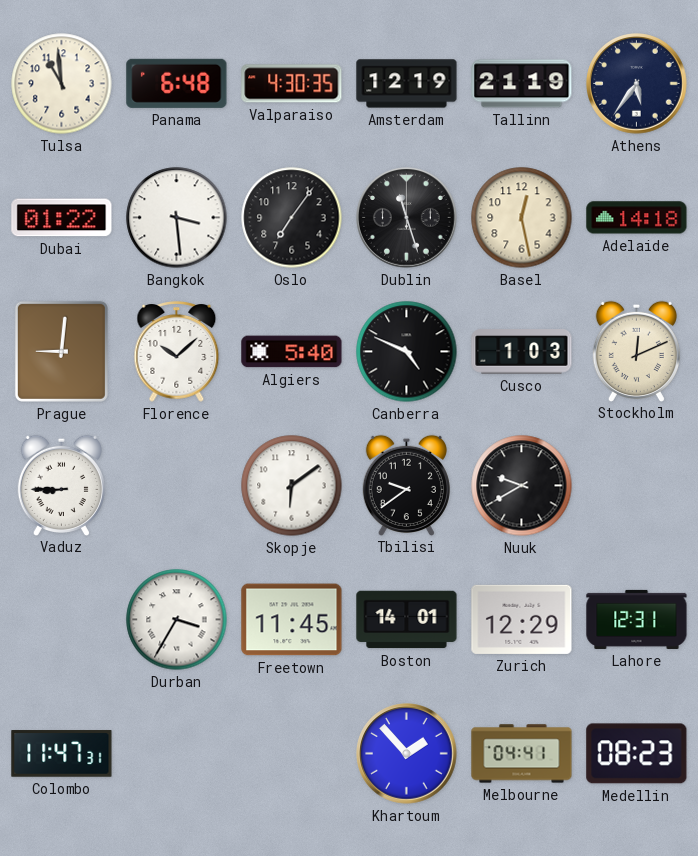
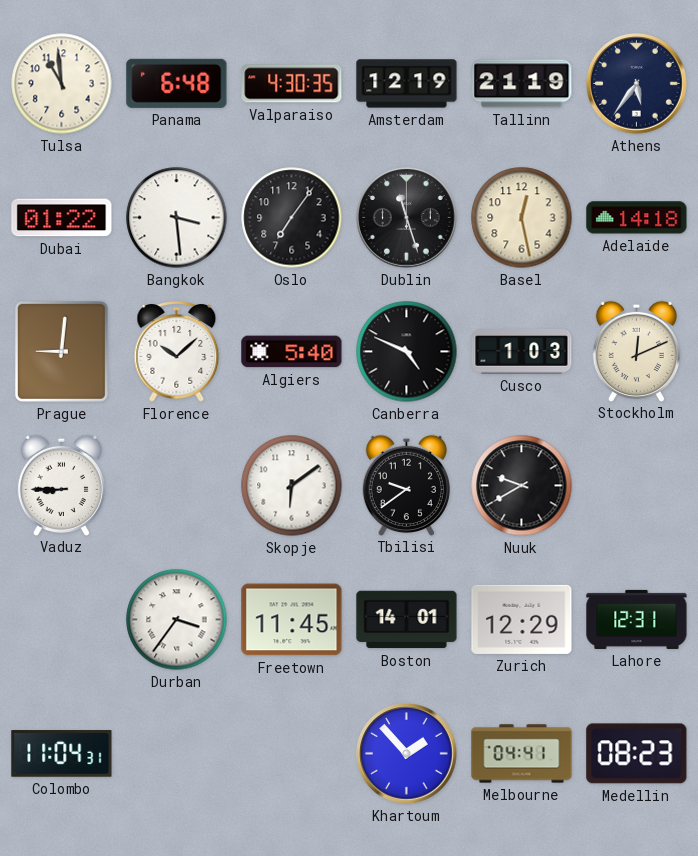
Durban: 3:35 -> 3:36
Colombo: 11:47 -> 11:04
